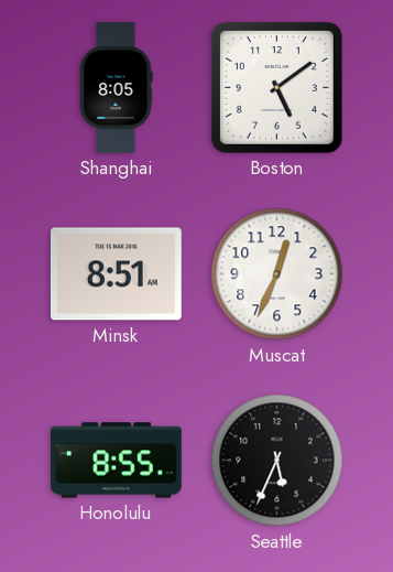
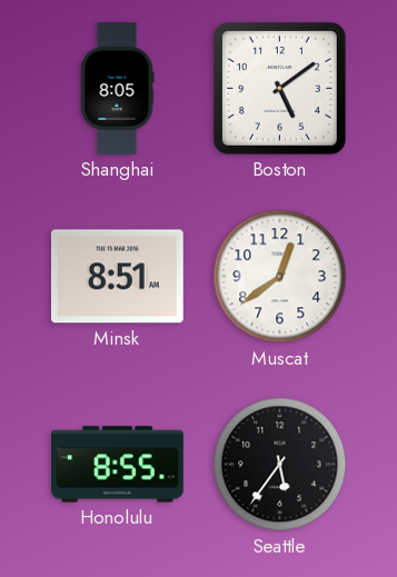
Muscat: 12:34 -> 12:39
Seattle: 5:34 -> 5:36
